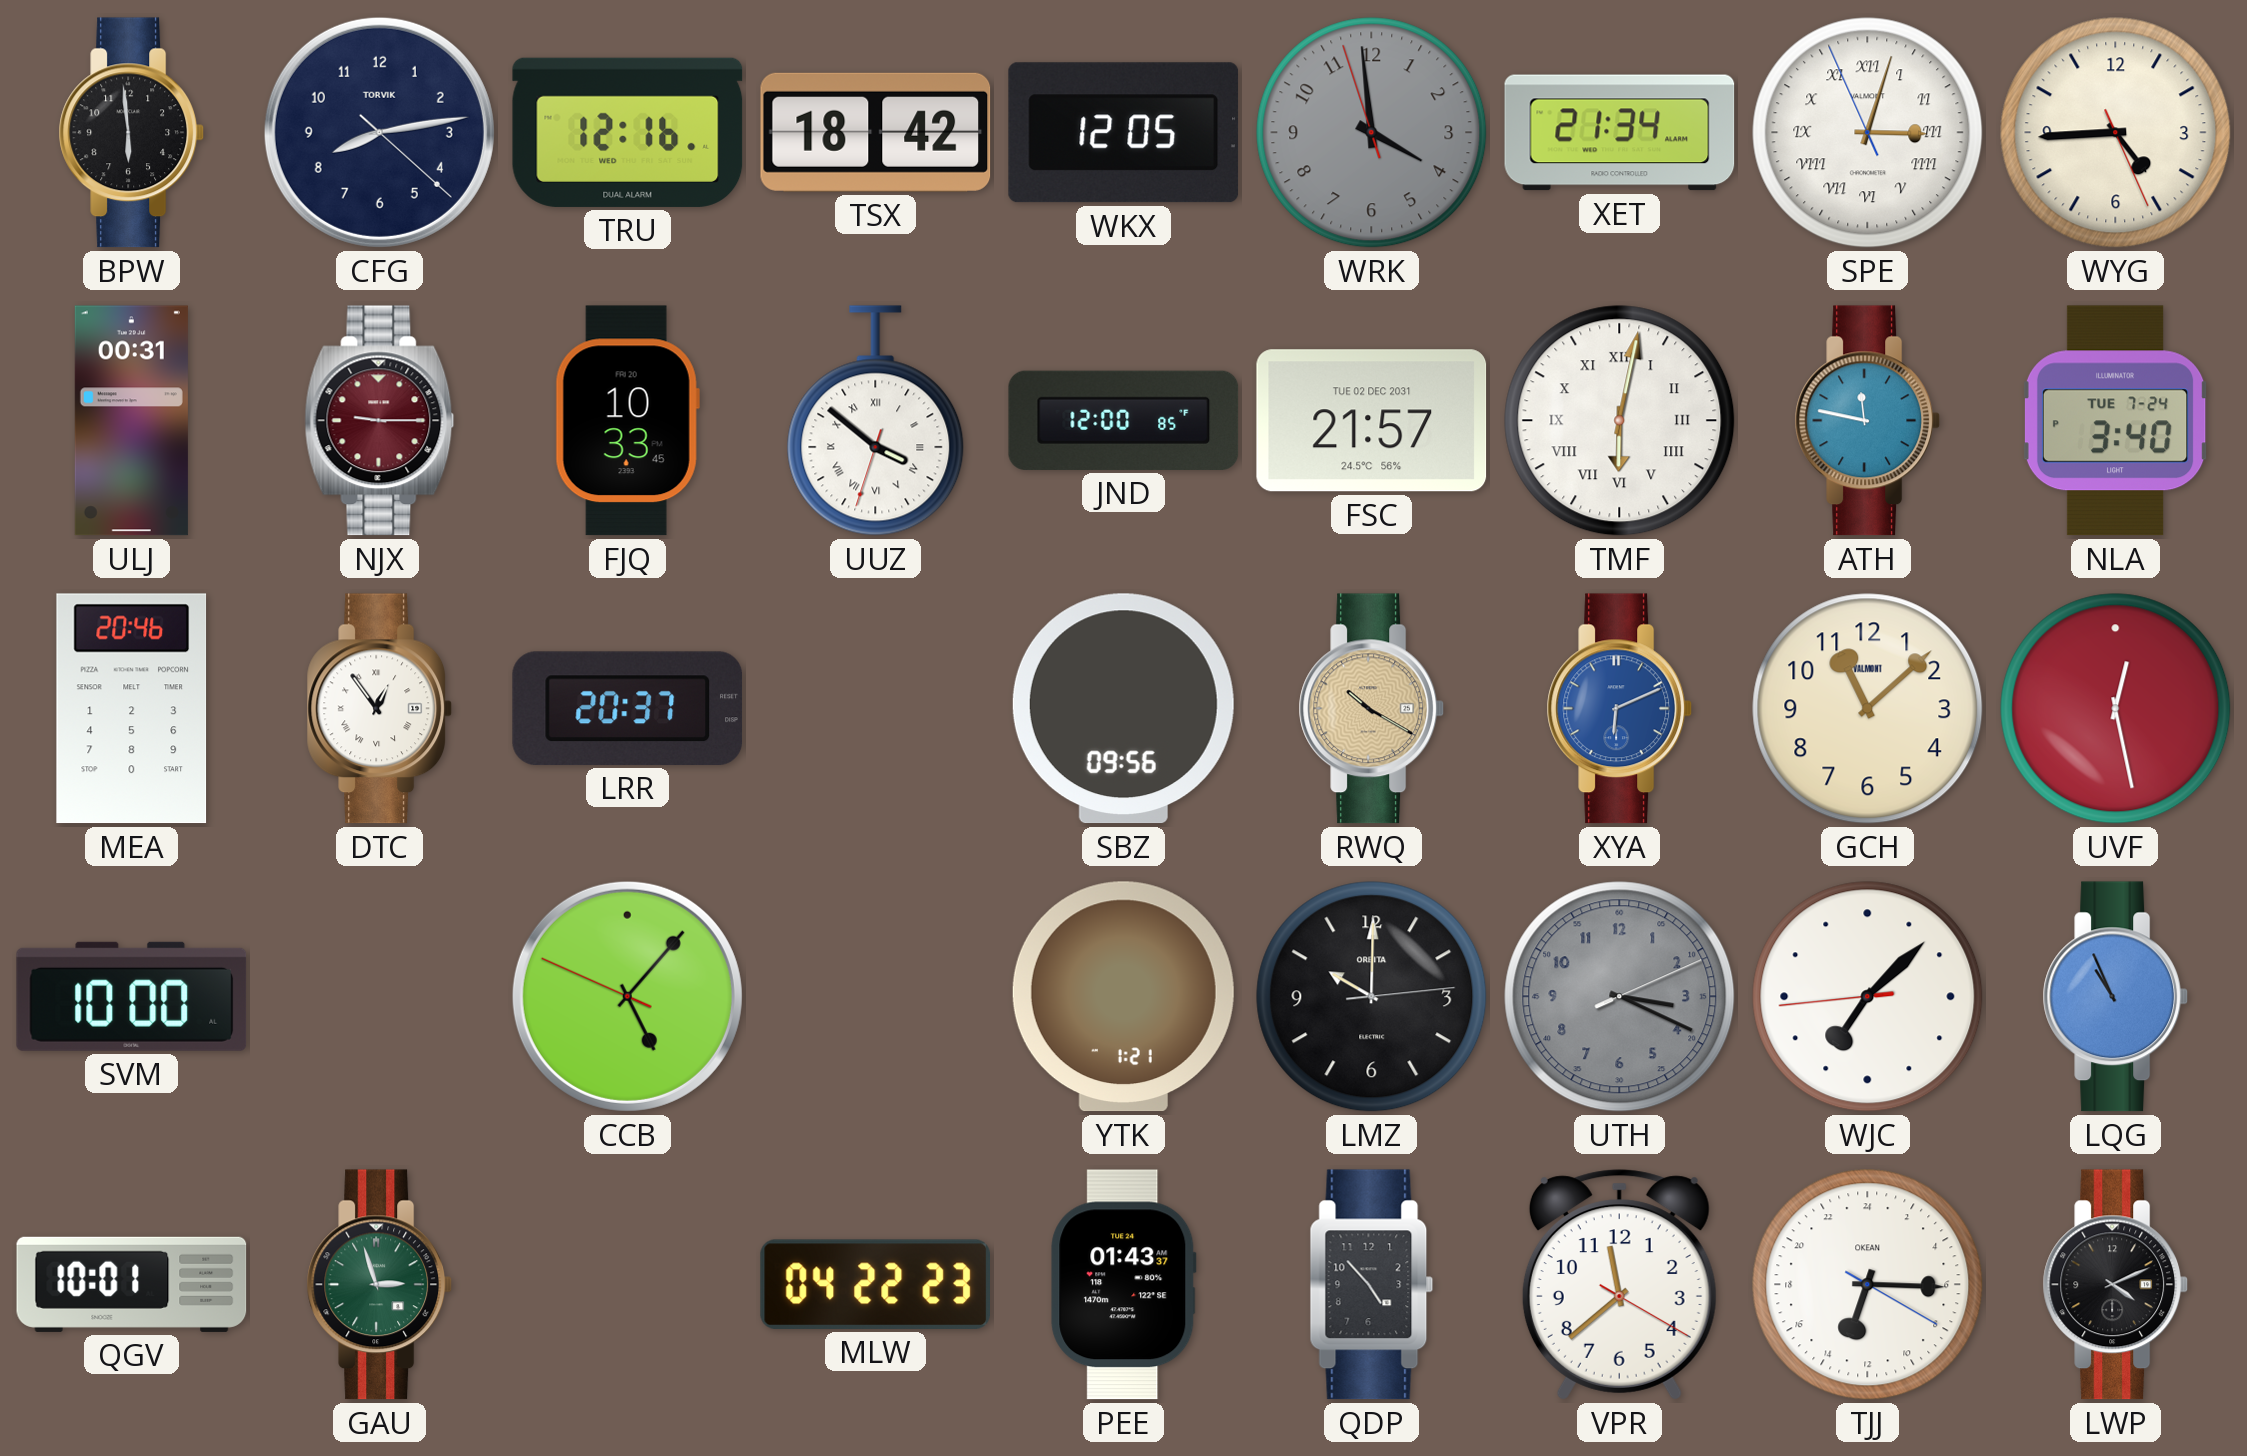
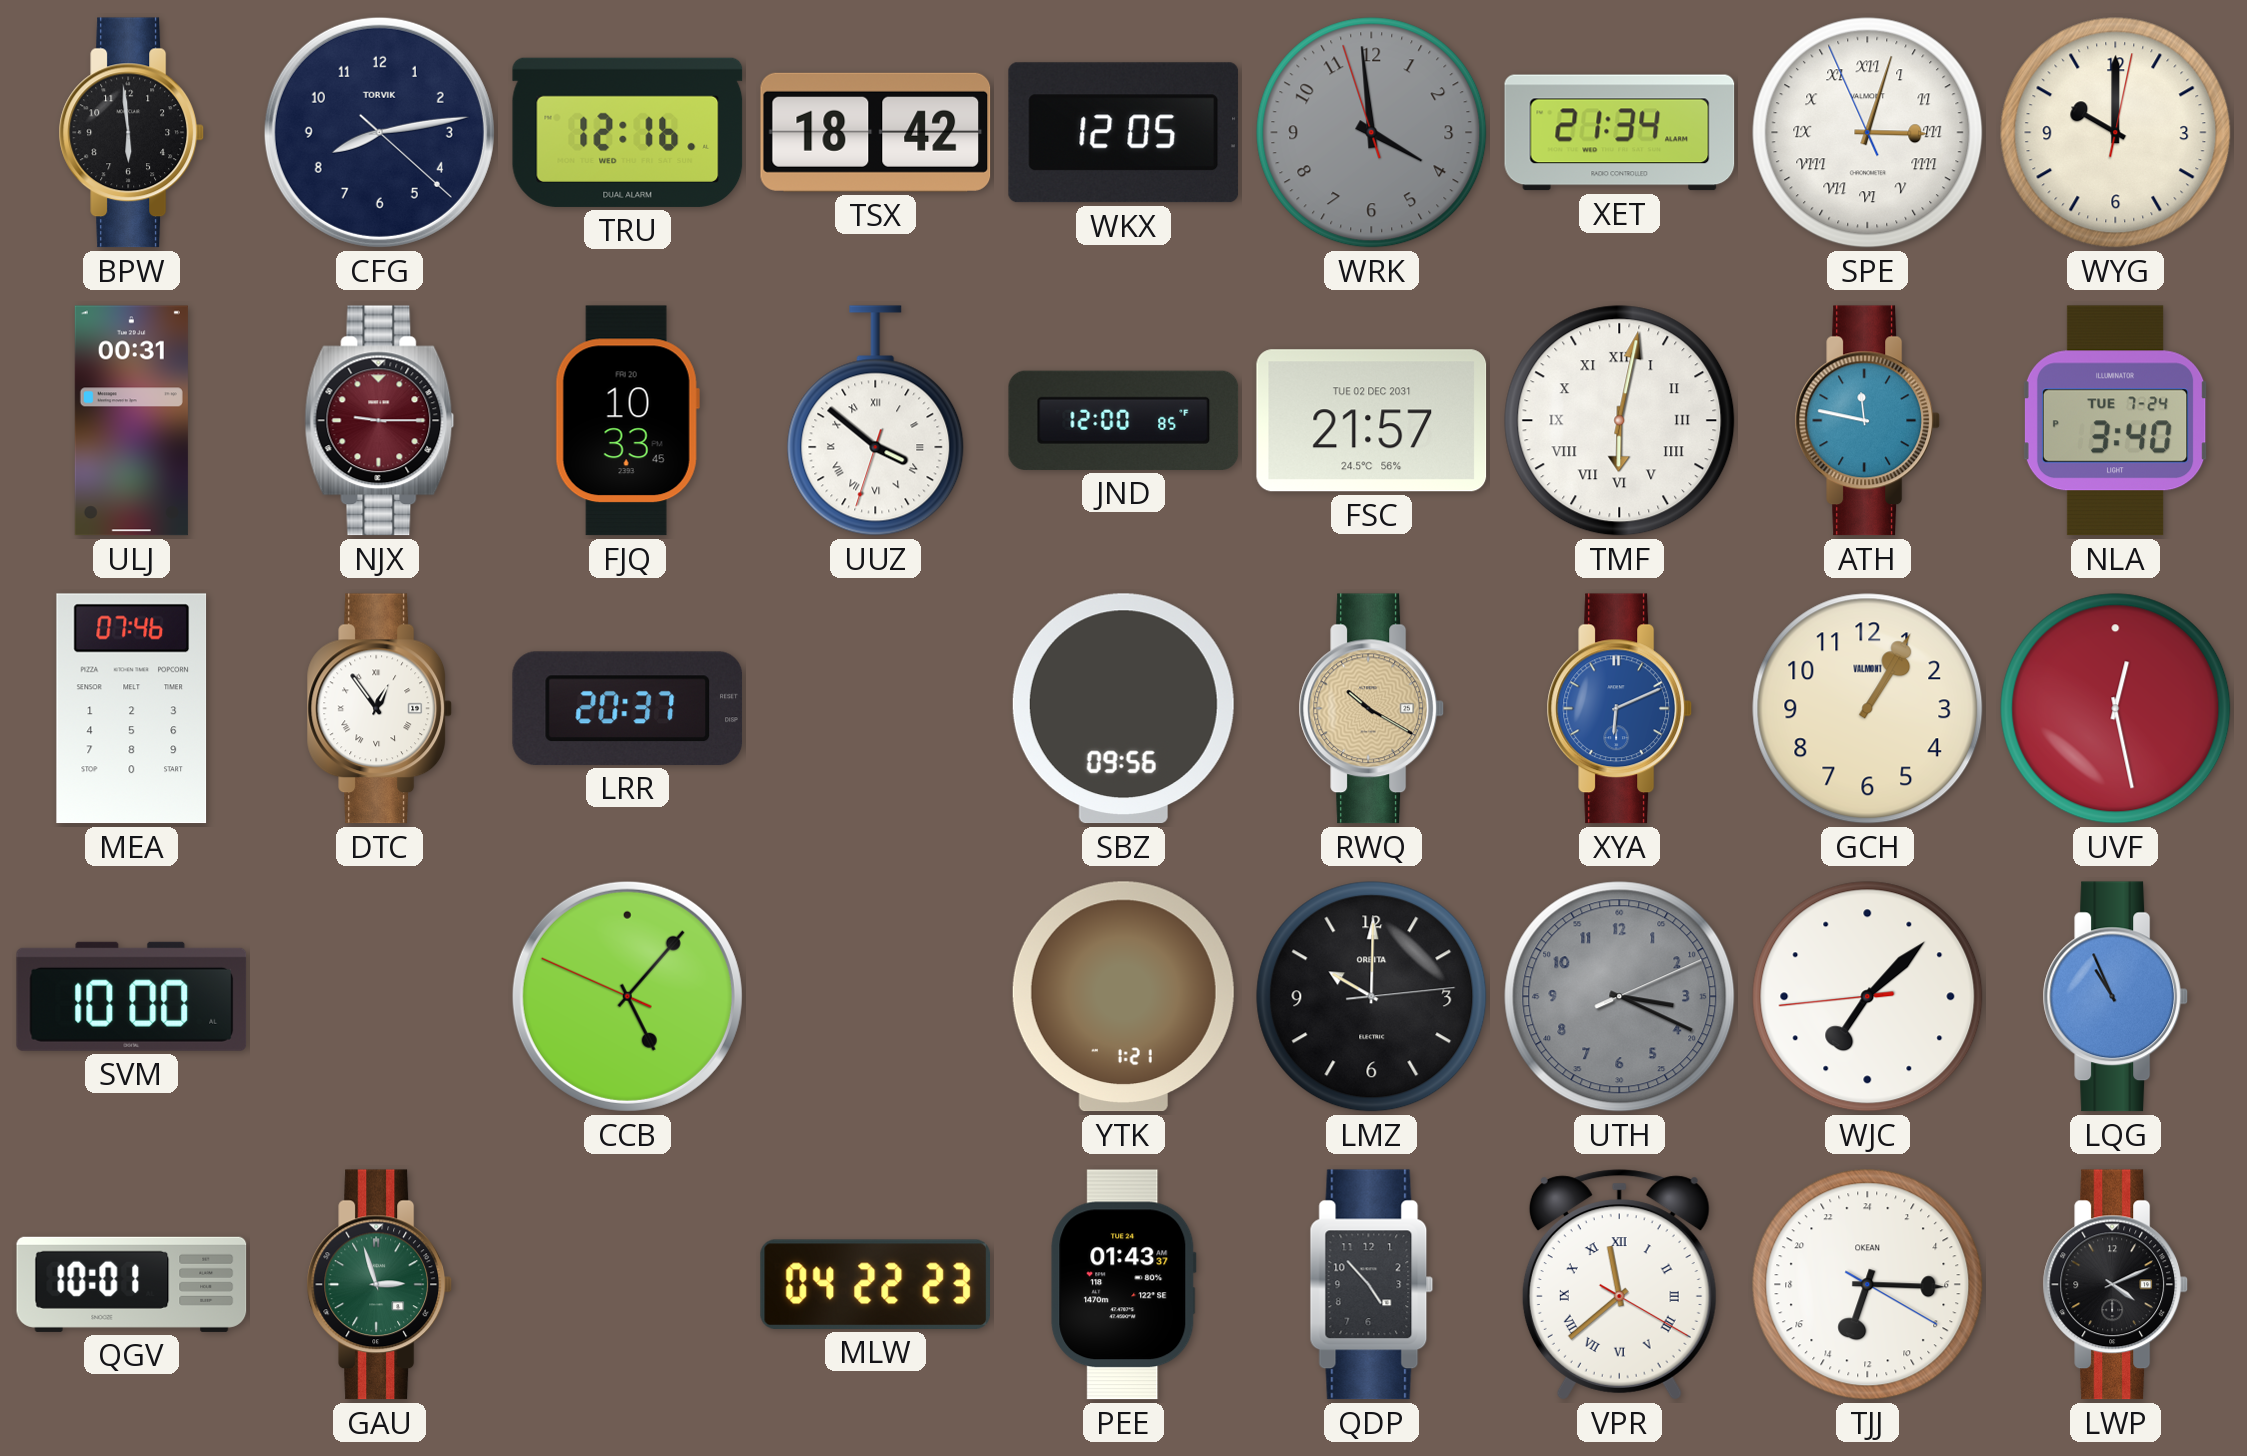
WYG: 4:44 -> 10:00
MEA: 20:46 -> 07:46
GCH: 11:08 -> 1:05
VPR numerals: Arabic -> Roman
